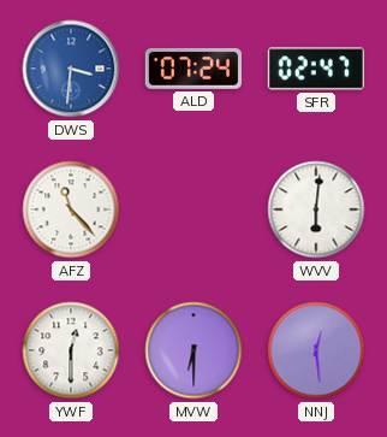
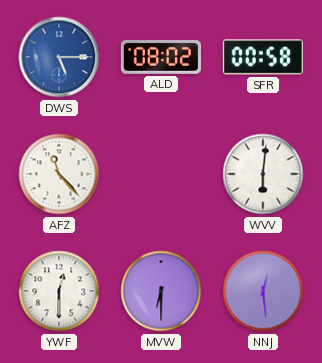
DWS: 3:31 -> 5:15
ALD: 07:24 -> 08:02
SFR: 02:47 -> 00:58
